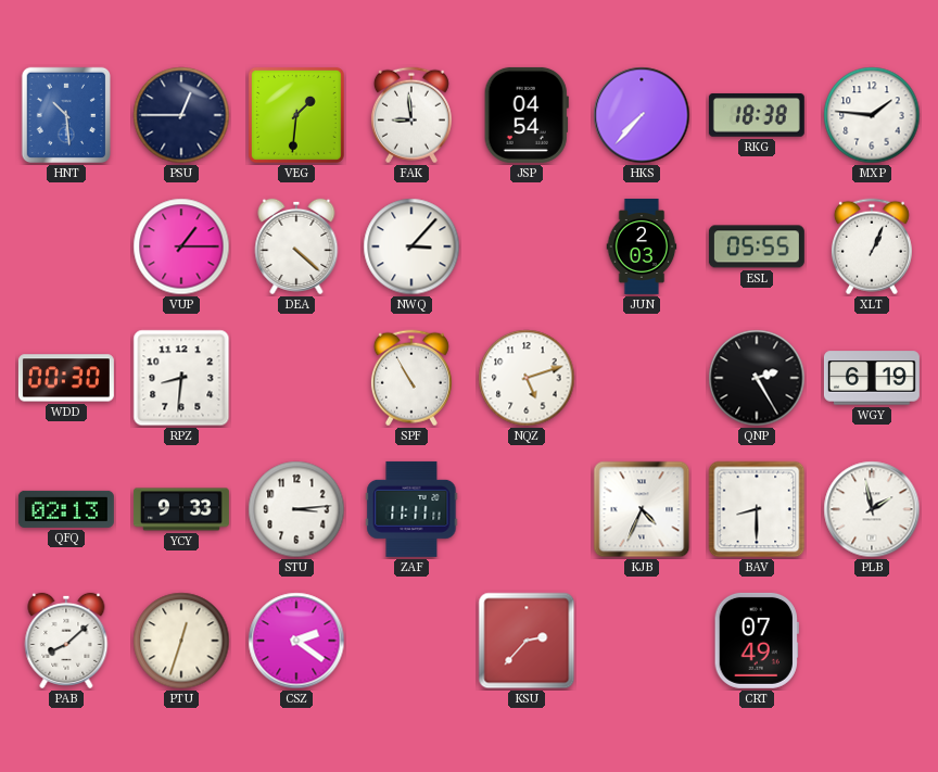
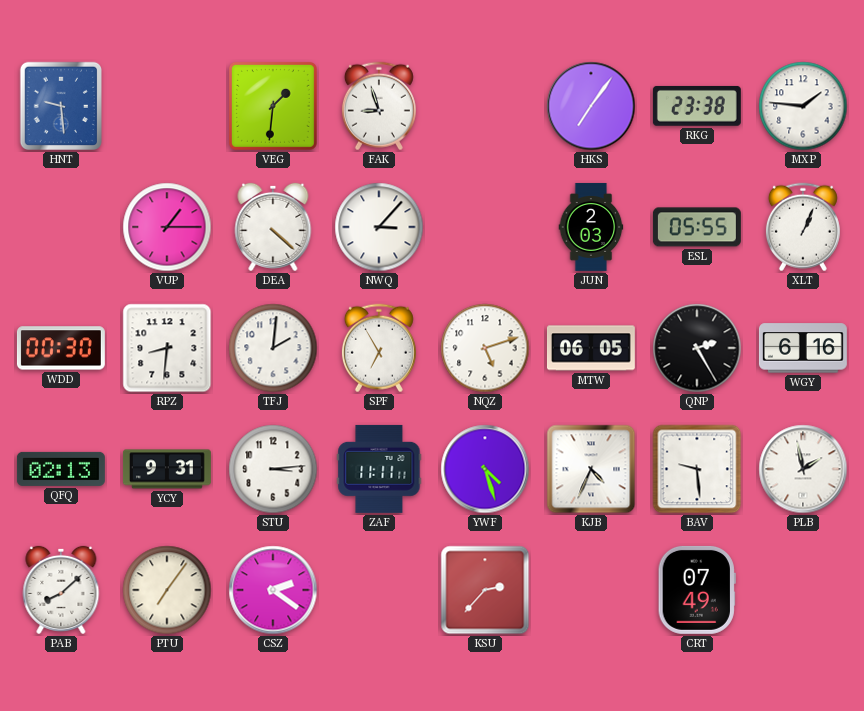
HNT: 10:29 -> 9:29
PSU: 12:45 -> none
FAK: 8:59 -> 8:57
JSP: 04:54 -> none
HKS: 7:37 -> 7:06
RKG: 18:38 -> 23:38
TFJ: none -> 2:01
SPF: 10:55 -> 6:55
MTW: none -> 06:05
WGY: 6:19 -> 6:16
YCY: 9:33 -> 9:31
YWF: none -> 4:27
BAV: 8:30 -> 9:29
PTU: 12:33 -> 7:06
